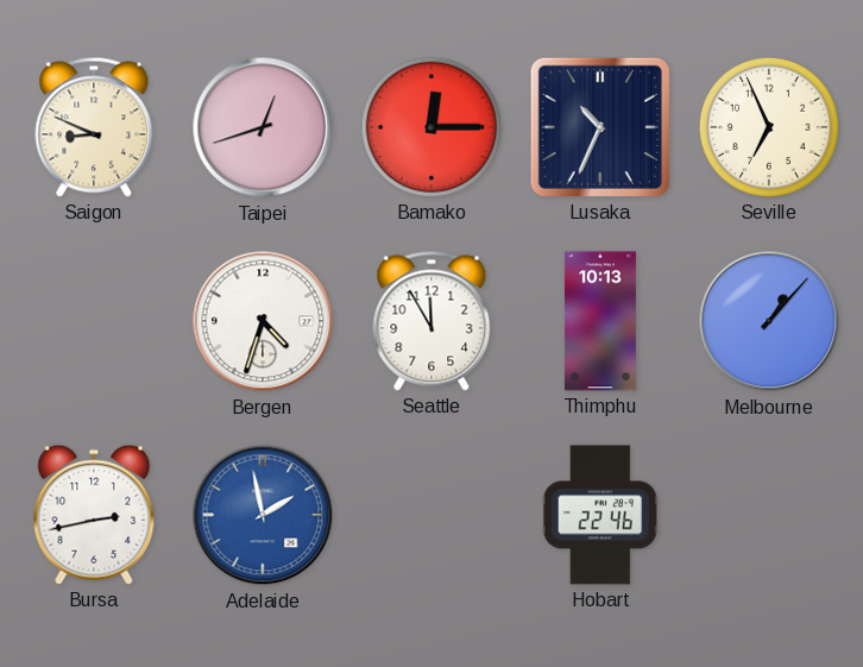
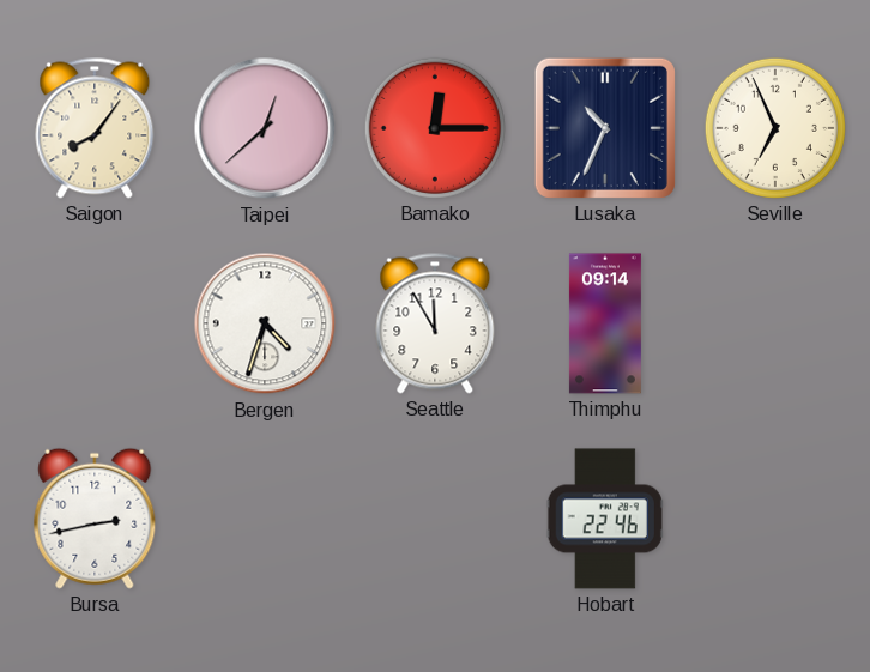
Saigon: 8:49 -> 8:06
Taipei: 12:42 -> 12:38
Thimphu: 10:13 -> 09:14
Melbourne: 1:07 -> none
Adelaide: 1:58 -> none
